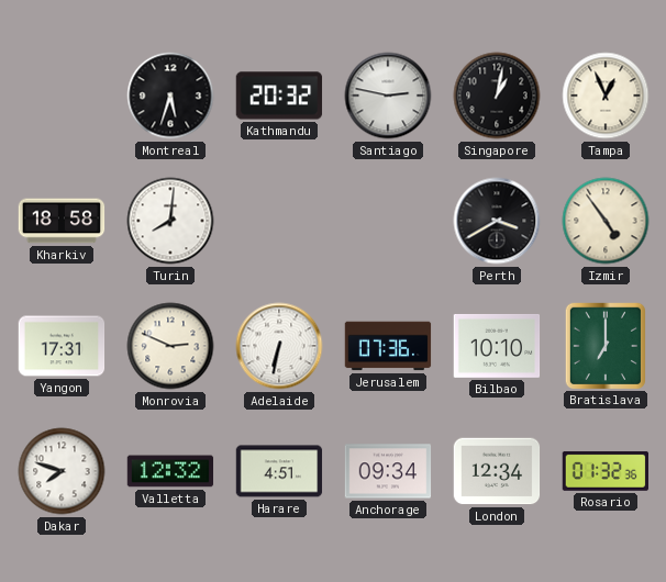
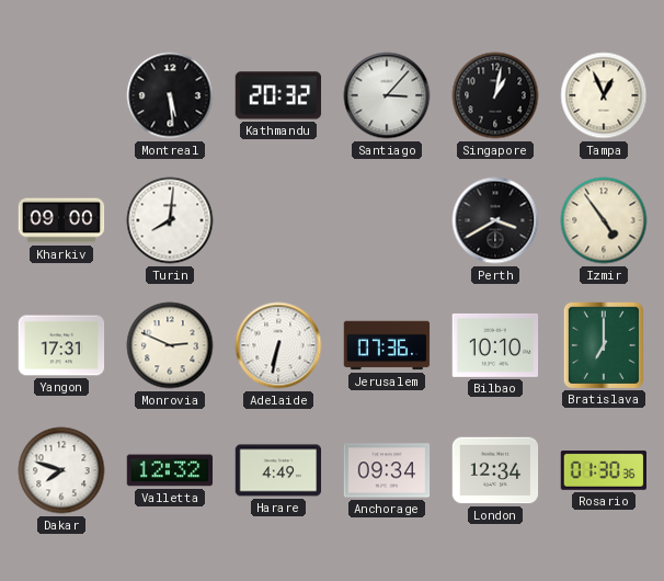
Montreal: 5:33 -> 5:29
Santiago: 2:47 -> 3:07
Kharkiv: 18:58 -> 09:00
Harare: 4:51 -> 4:49
Rosario: 01:32 -> 01:30
